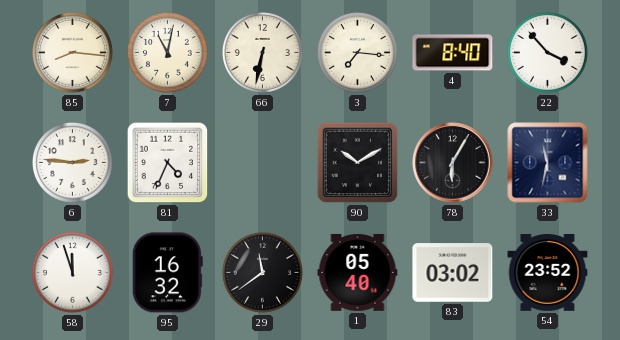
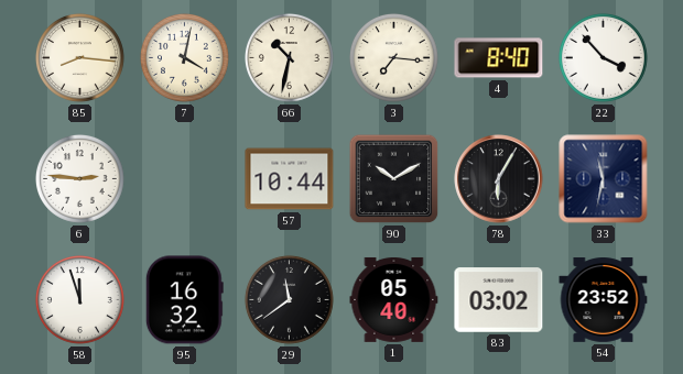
7: 11:02 -> 4:02
66: 6:32 -> 10:32
81: 4:34 -> none
57: none -> 10:44
